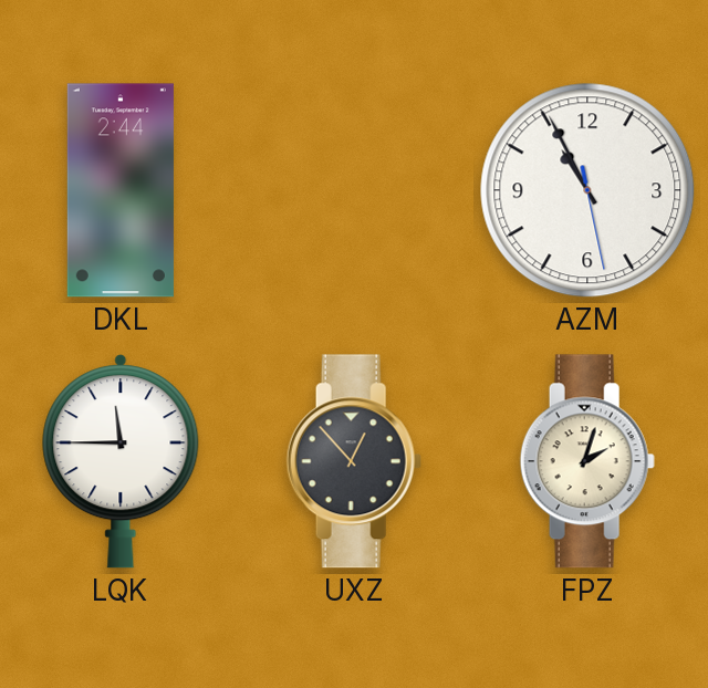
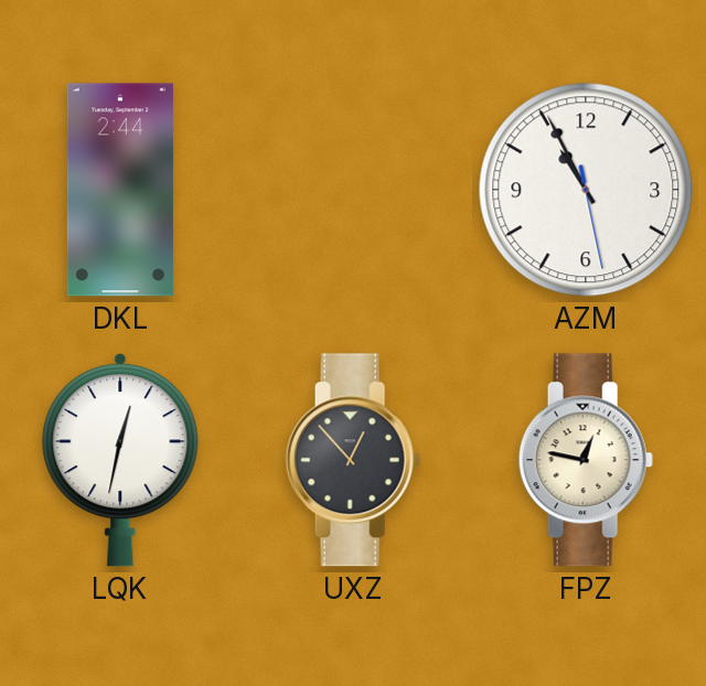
LQK: 11:45 -> 12:32
FPZ: 2:03 -> 12:47
